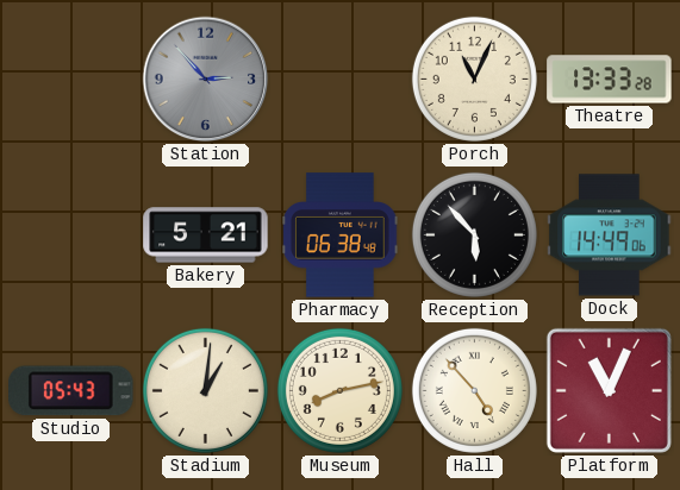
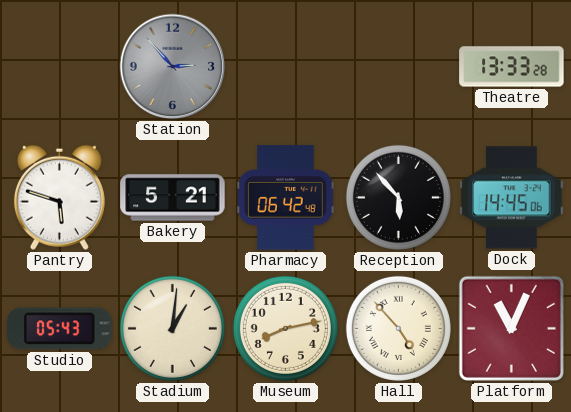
Porch: 11:04 -> none
Pantry: none -> 5:48
Pharmacy: 06:38 -> 06:42
Dock: 14:49 -> 14:45
